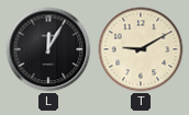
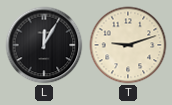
T: 9:10 -> 9:12
